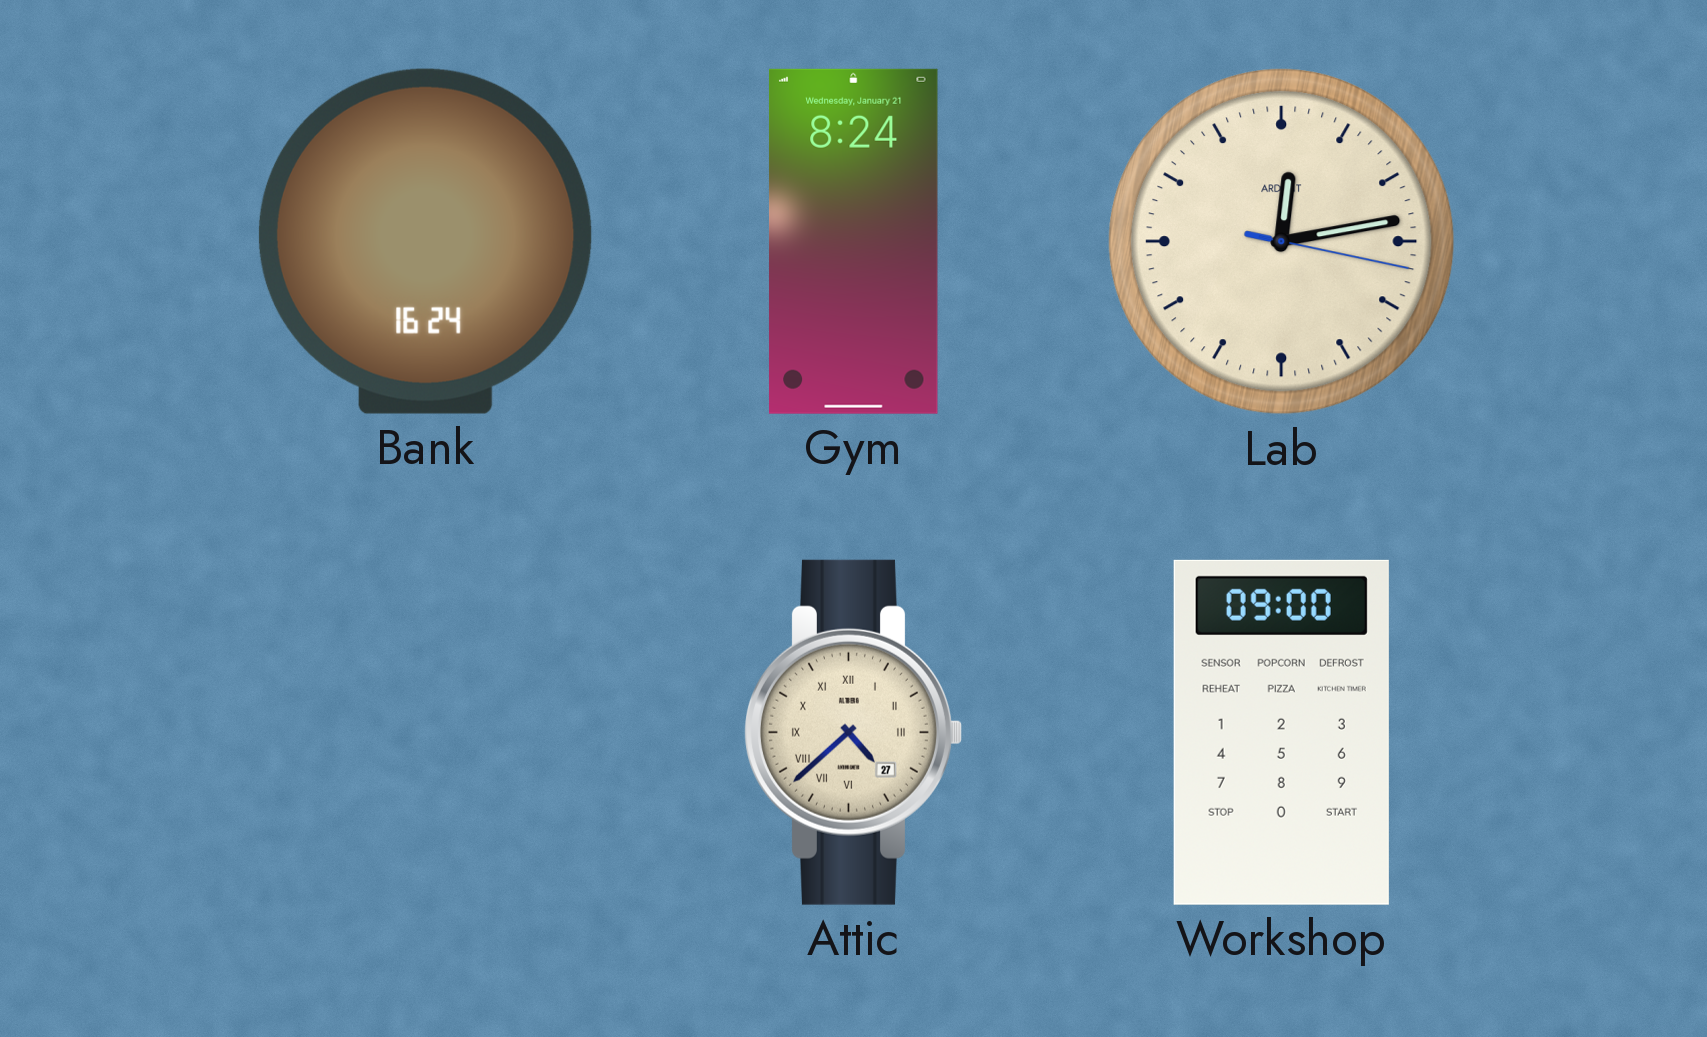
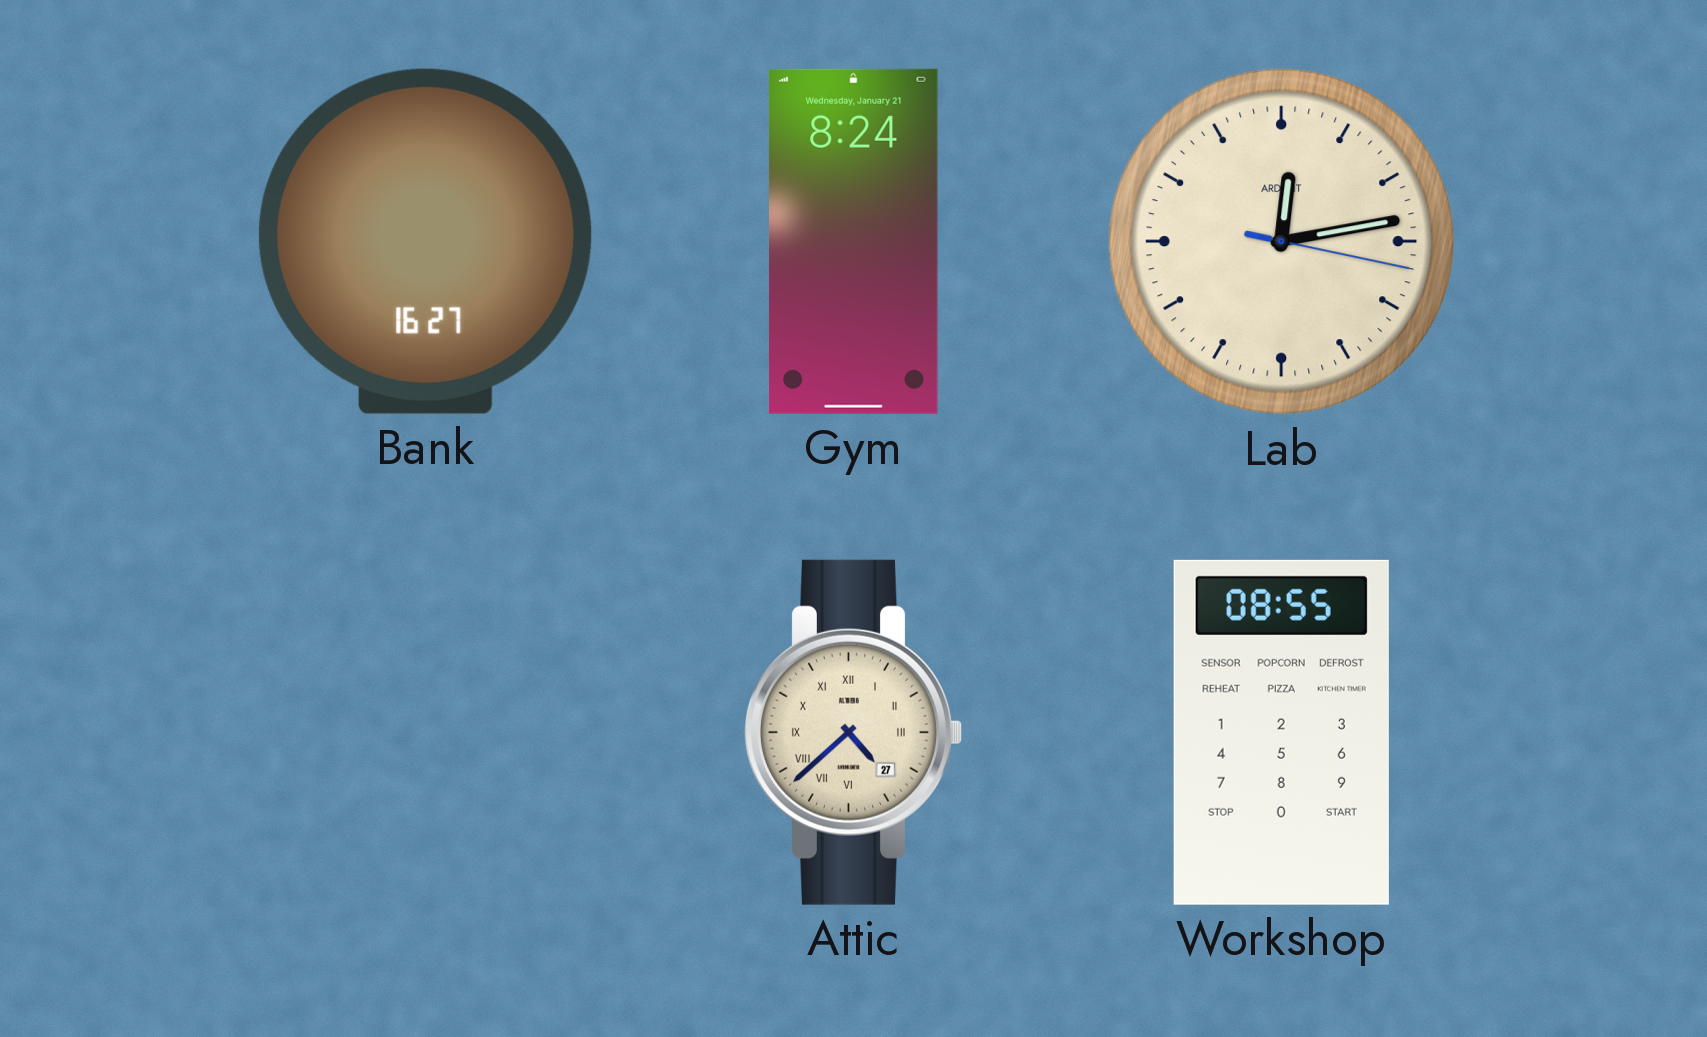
Bank: 16:24 -> 16:27
Workshop: 09:00 -> 08:55
